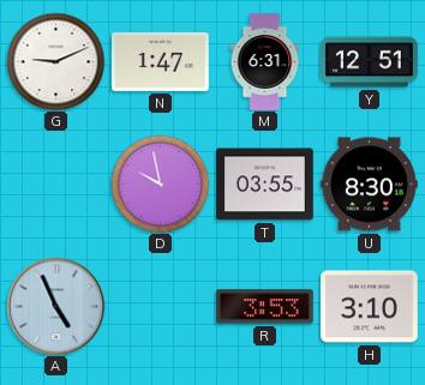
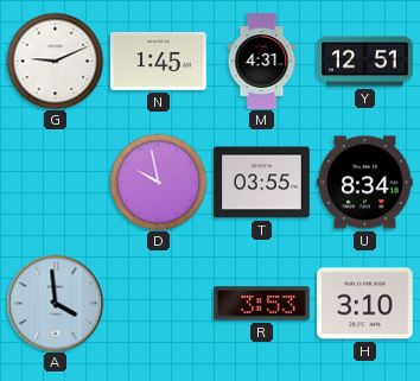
N: 1:47 -> 1:45
M: 6:31 -> 4:31
U: 8:30 -> 8:34
A: 4:56 -> 3:59
